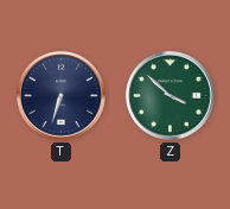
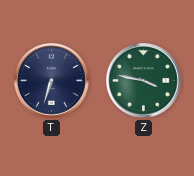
Z: 3:52 -> 3:47
